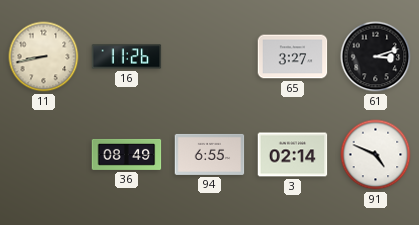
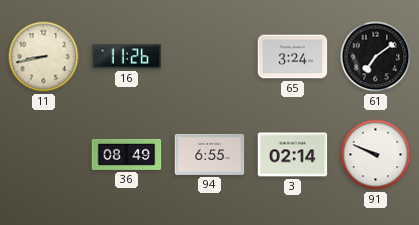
65: 3:27 -> 3:24
61: 3:12 -> 7:09
91: 4:49 -> 9:49
